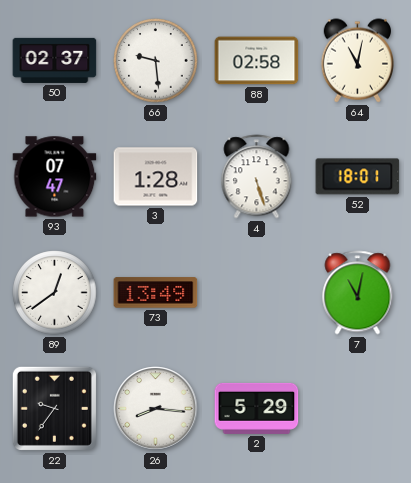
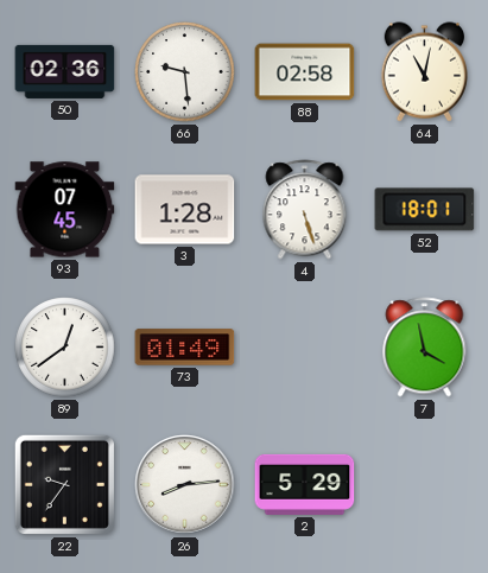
50: 02:37 -> 02:36
93: 07:47 -> 07:45
73: 13:49 -> 01:49
7: 11:02 -> 3:58
26: 8:16 -> 8:14
